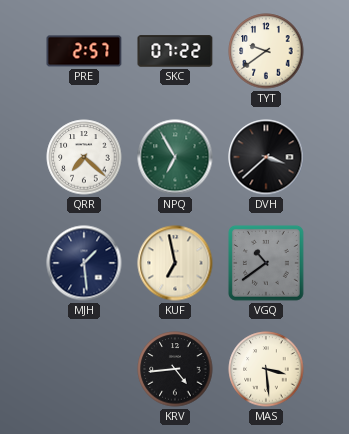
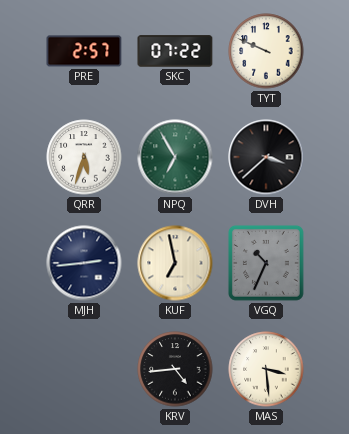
TYT: 9:39 -> 9:49
QRR: 7:22 -> 5:33
MJH: 1:29 -> 2:44
VGQ: 10:39 -> 10:34
